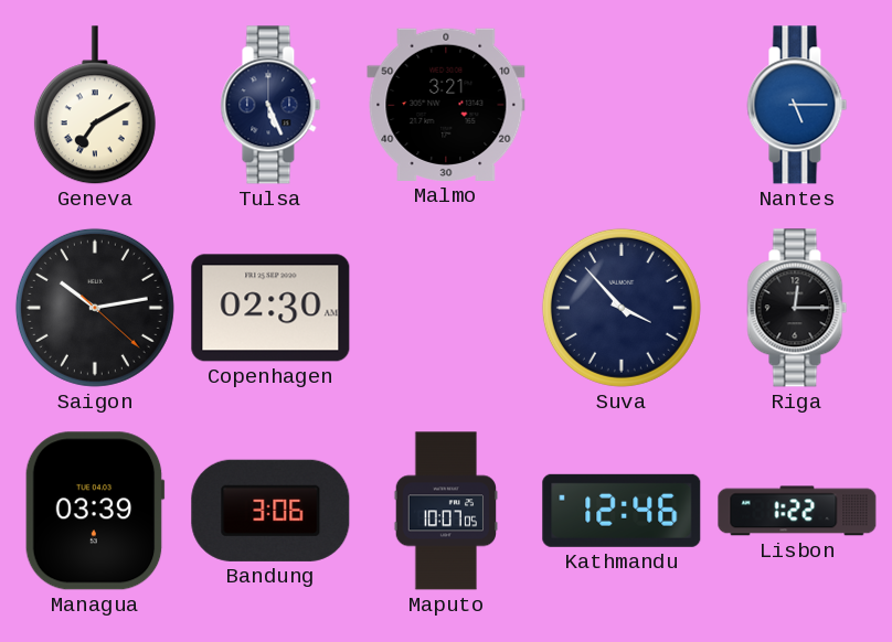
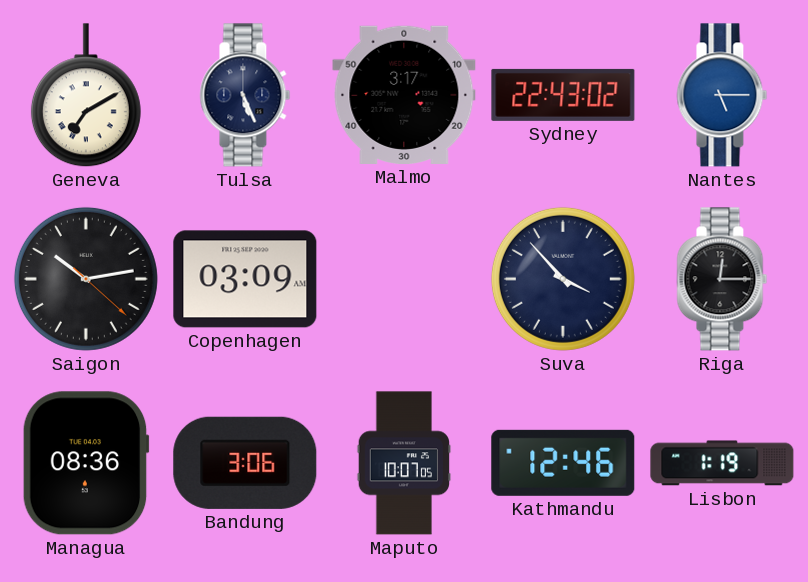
Malmo: 3:21 -> 3:17
Sydney: none -> 22:43
Copenhagen: 02:30 -> 03:09
Managua: 03:39 -> 08:36
Lisbon: 1:22 -> 1:19
